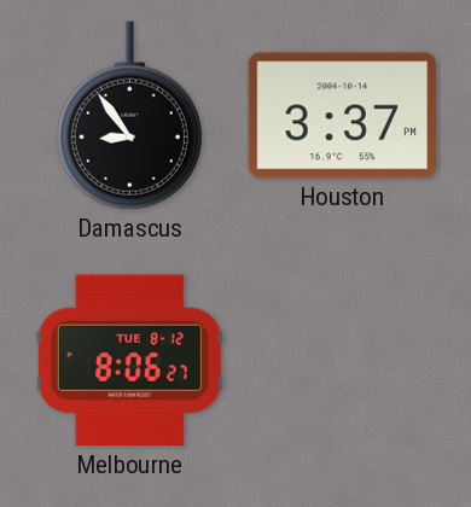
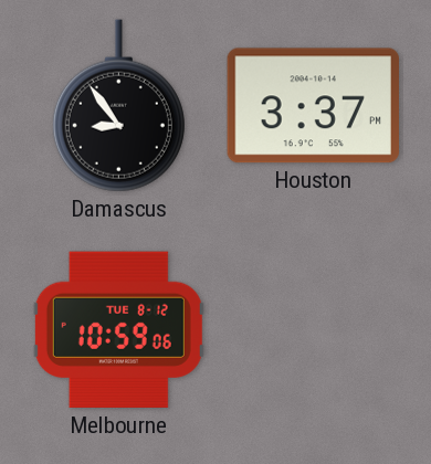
Melbourne: 8:06 -> 10:59
